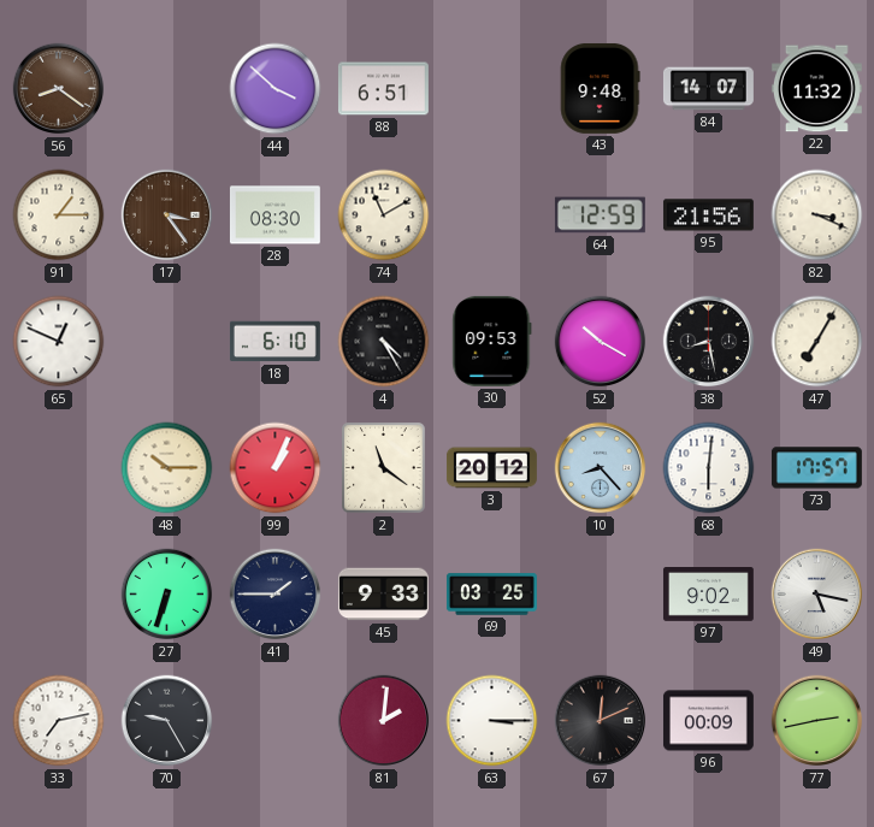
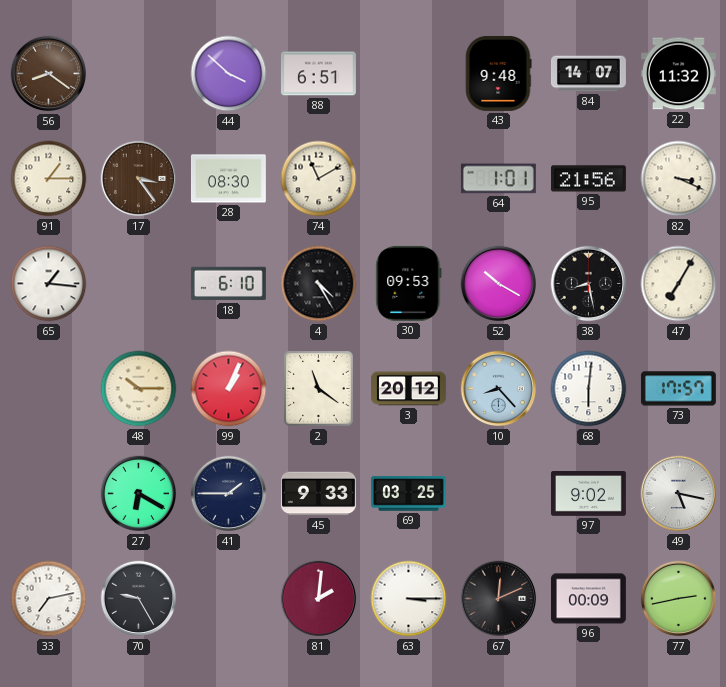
64: 12:59 -> 1:01
65: 12:49 -> 1:16
27: 6:33 -> 6:20
